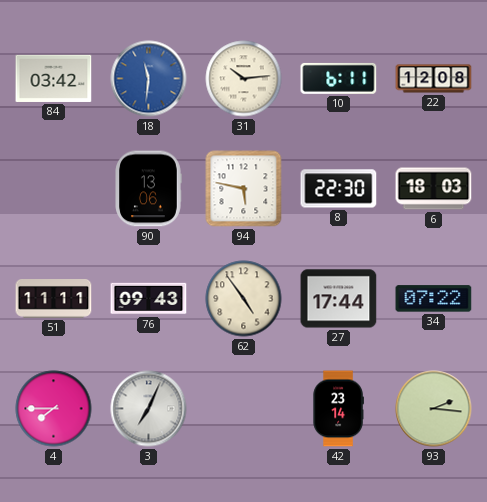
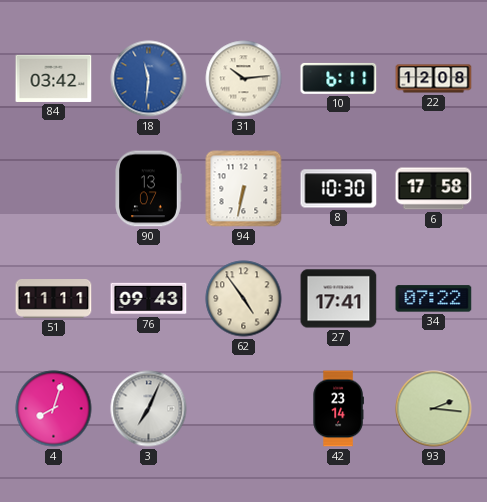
90: 13:06 -> 13:07
94: 5:47 -> 6:32
8: 22:30 -> 10:30
6: 18:03 -> 17:58
27: 17:44 -> 17:41
4: 7:45 -> 8:03
